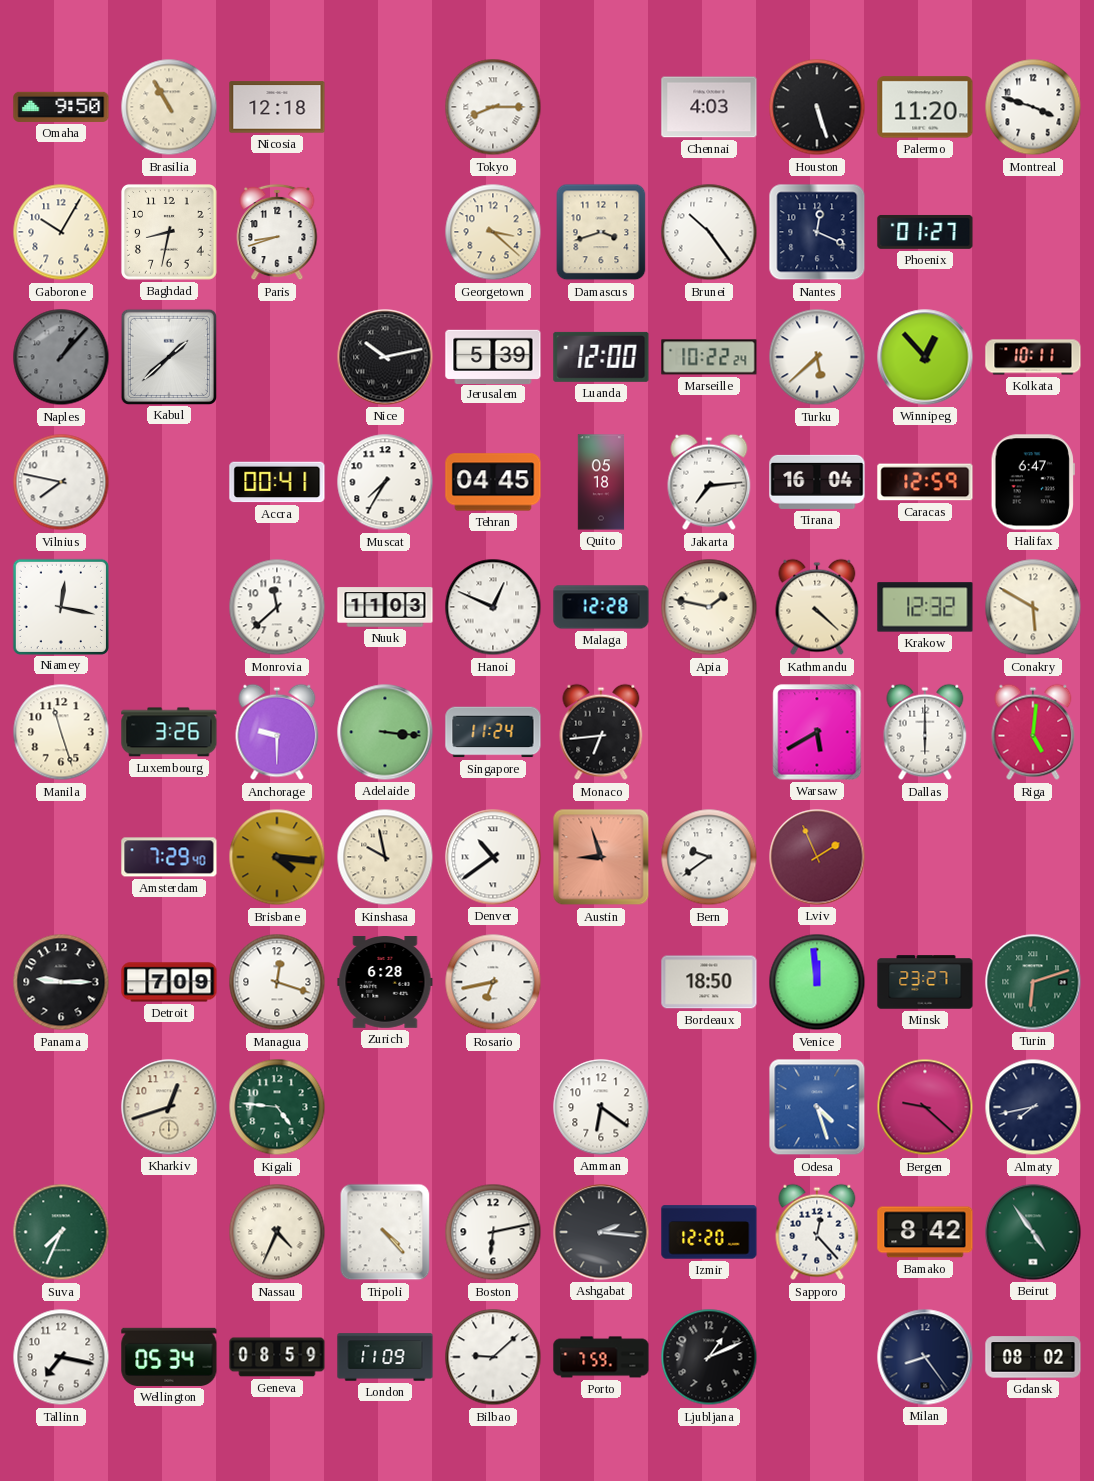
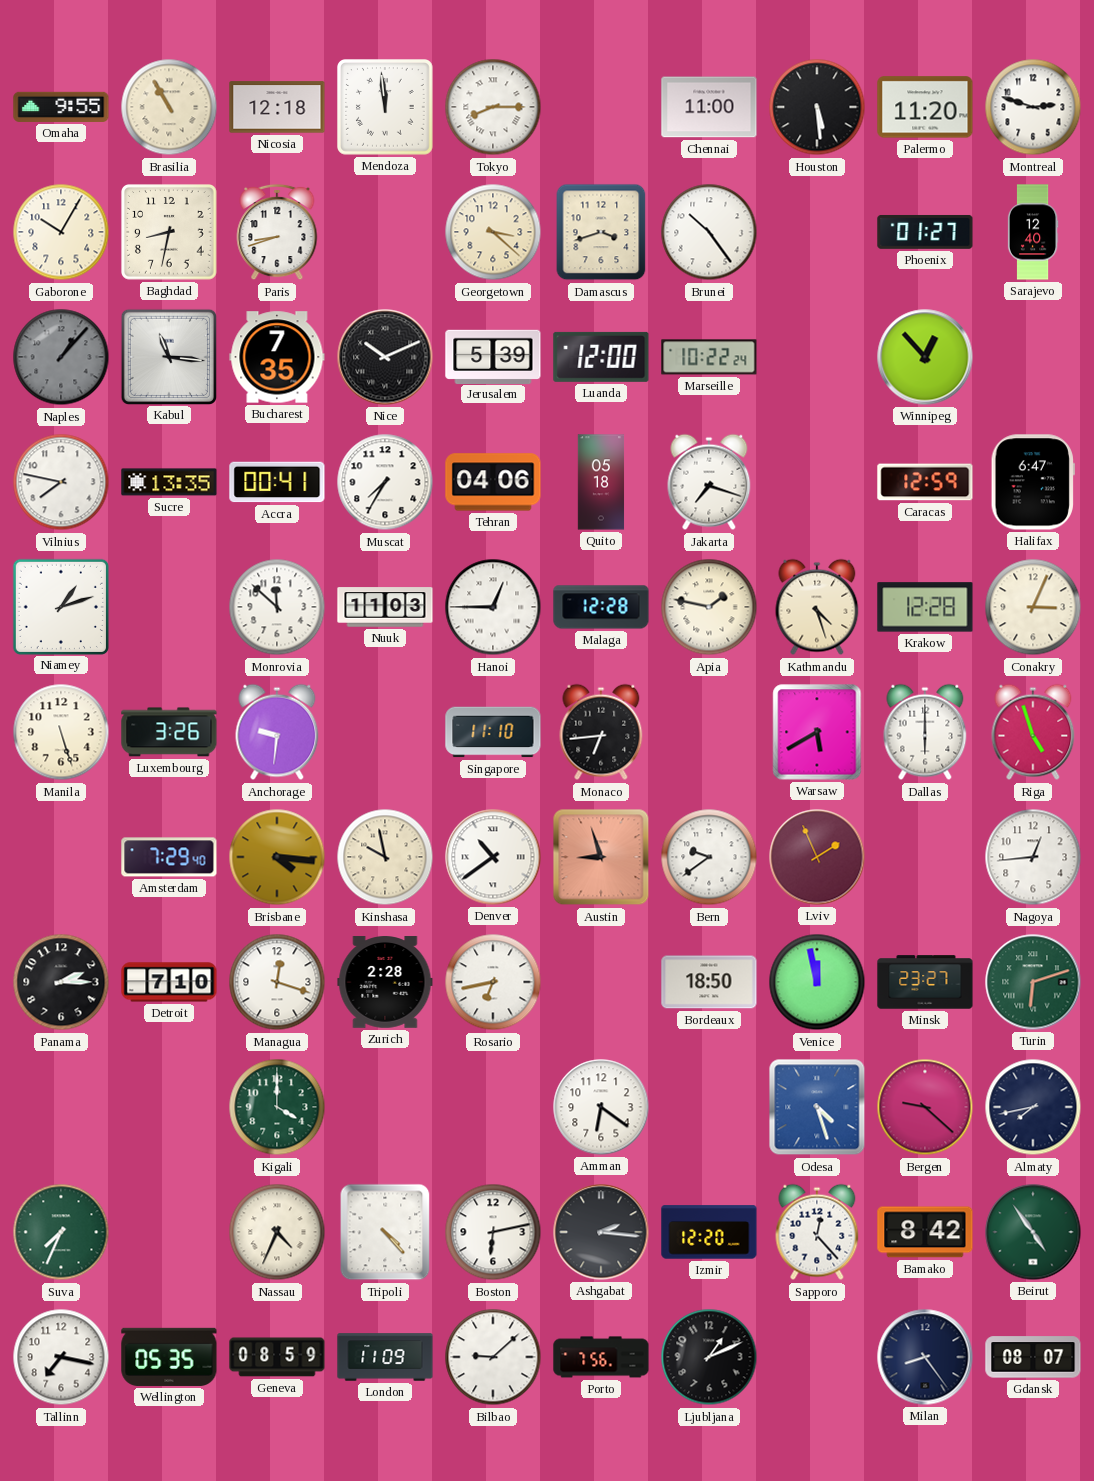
Omaha: 9:50 -> 9:55
Mendoza: none -> 11:59
Chennai: 4:03 -> 11:00
Houston: 5:27 -> 5:29
Montreal: 3:48 -> 2:48
Nantes: 12:19 -> none
Sarajevo: none -> 12:40
Kabul: 1:38 -> 11:16
Bucharest: none -> 7:35
Nice: 10:13 -> 10:11
Turku: 5:38 -> none
Kolkata: 10:11 -> none
Sucre: none -> 13:35
Tehran: 04:45 -> 04:06
Jakarta: 7:14 -> 7:18
Tirana: 16:04 -> none
Niamey: 12:17 -> 1:12
Monrovia: 11:38 -> 11:52
Hanoi: 12:49 -> 12:45
Kathmandu: 4:22 -> 4:27
Krakow: 12:32 -> 12:28
Conakry: 5:50 -> 3:04
Manila: 11:27 -> 5:27
Anchorage: 9:30 -> 9:31
Adelaide: 3:16 -> none
Singapore: 11:24 -> 11:10
Riga: 5:01 -> 4:57
Nagoya: none -> 12:44
Panama: 9:15 -> 2:15
Detroit: 7:09 -> 7:10
Zurich: 6:28 -> 2:28
Venice: 11:59 -> 11:58
Kharkiv: 12:42 -> none
Kigali: 4:46 -> 4:00
Wellington: 05:34 -> 05:35
Porto: 7:59 -> 7:56
Gdansk: 08:02 -> 08:07
